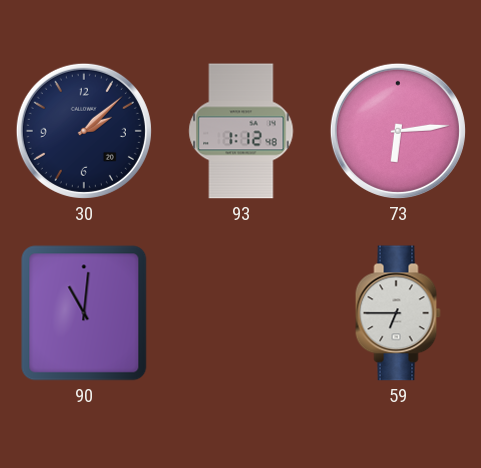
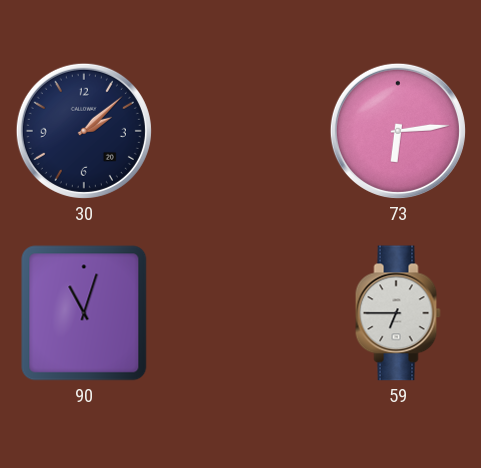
93: 1:12 -> none
90: 11:01 -> 11:03
